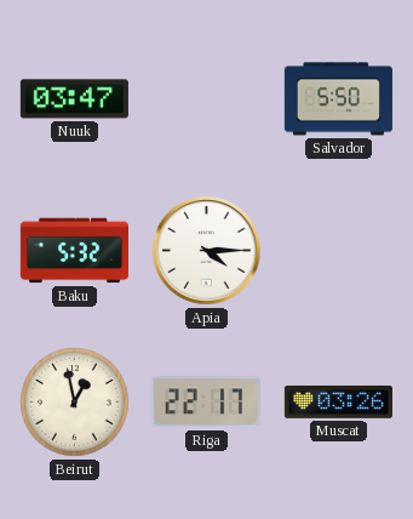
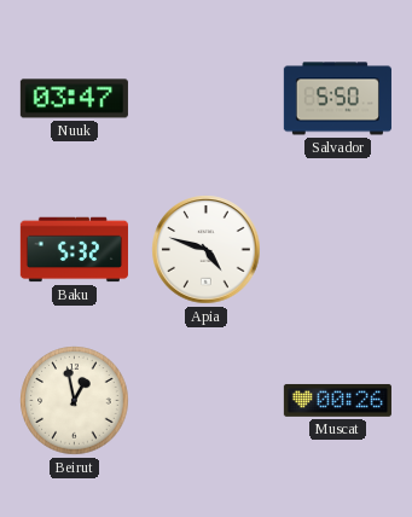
Apia: 4:15 -> 4:48
Riga: 22:17 -> none
Muscat: 03:26 -> 00:26
